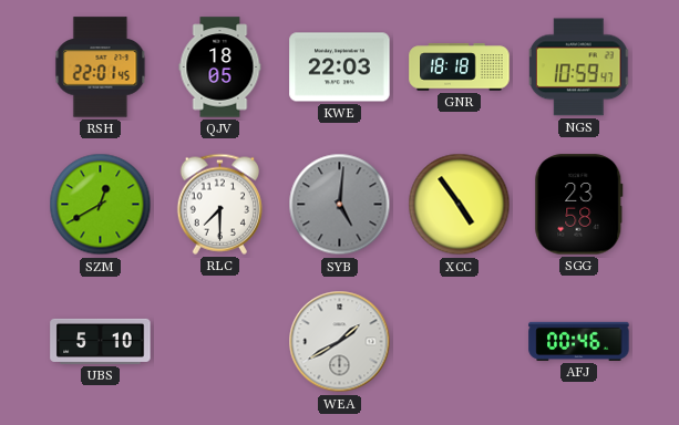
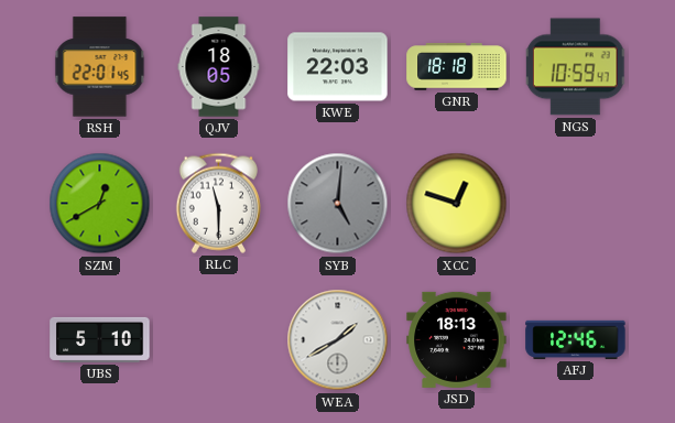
RLC: 7:30 -> 11:30
XCC: 4:54 -> 12:48
SGG: 23:58 -> none
JSD: none -> 18:13
AFJ: 00:46 -> 12:46
